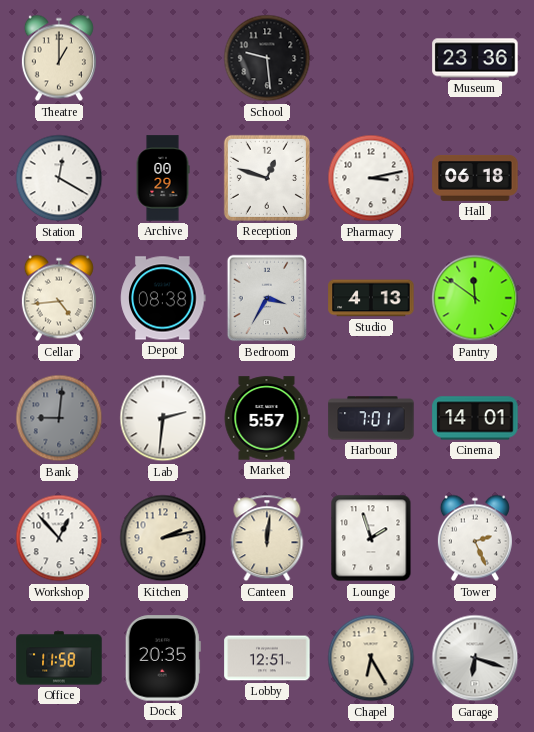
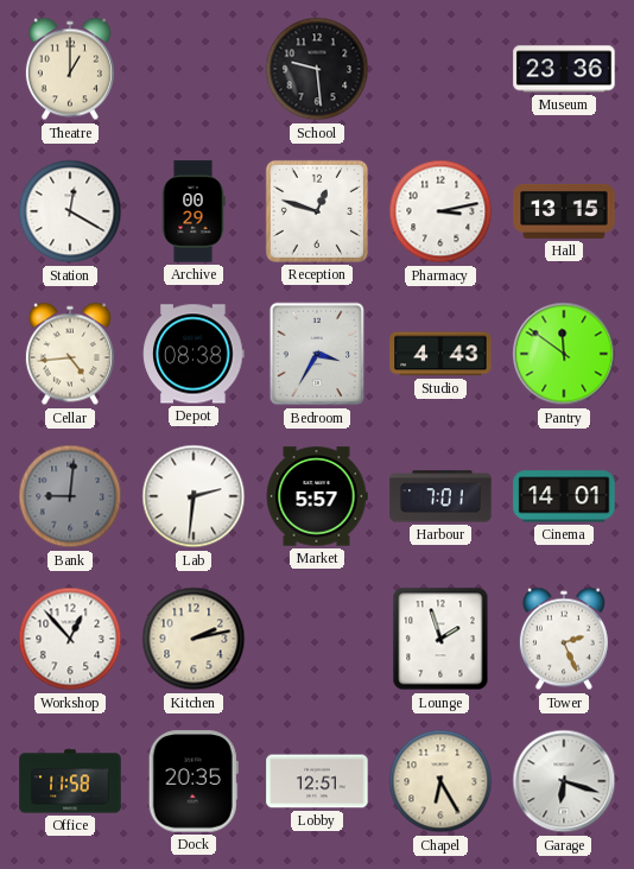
Hall: 06:18 -> 13:15
Studio: 4:13 -> 4:43
Canteen: 12:01 -> none
